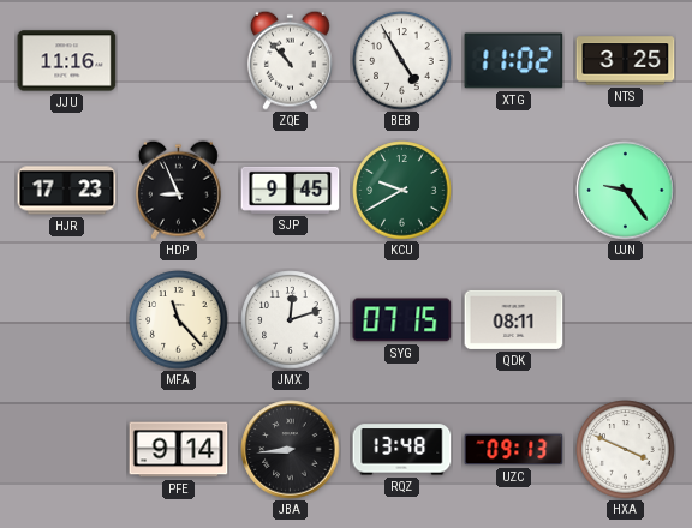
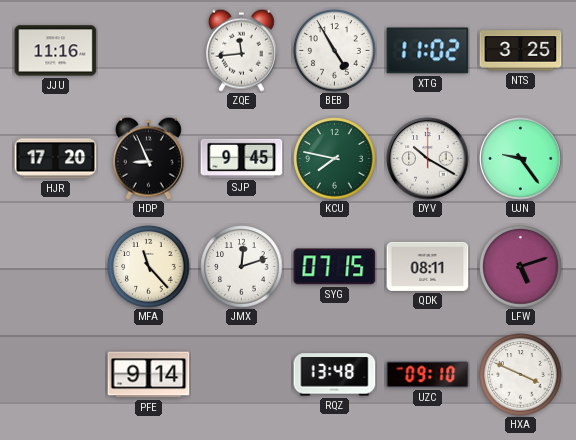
ZQE: 10:53 -> 11:44
HJR: 17:23 -> 17:20
KCU: 9:40 -> 7:47
DYV: none -> 10:20
LFW: none -> 5:12
JBA: 8:44 -> none
UZC: 09:13 -> 09:10
